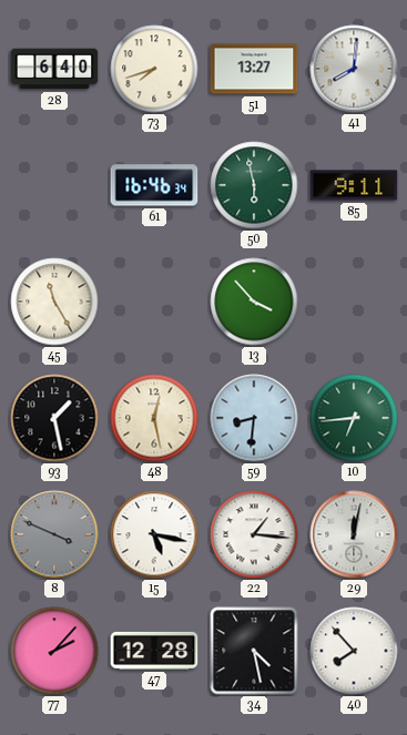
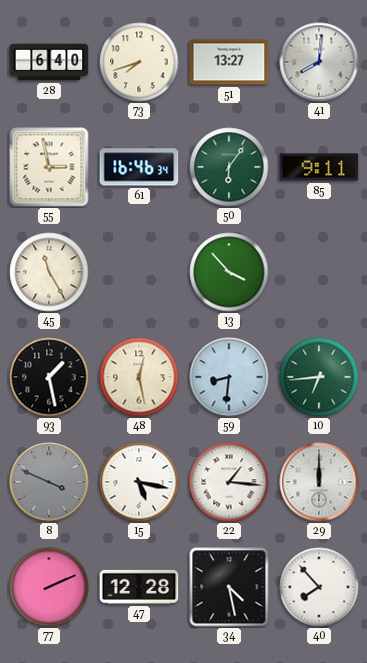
55: none -> 2:58
50: 5:58 -> 6:06
29: 12:02 -> 12:00
77: 2:07 -> 2:11
